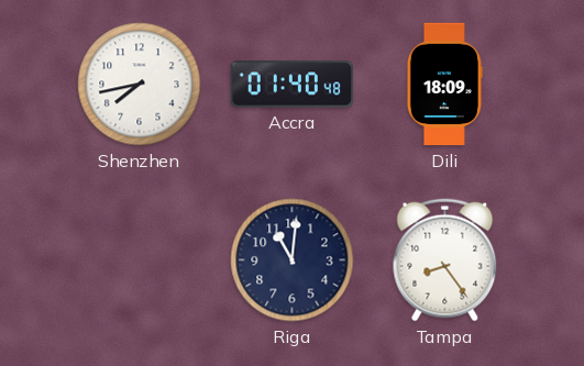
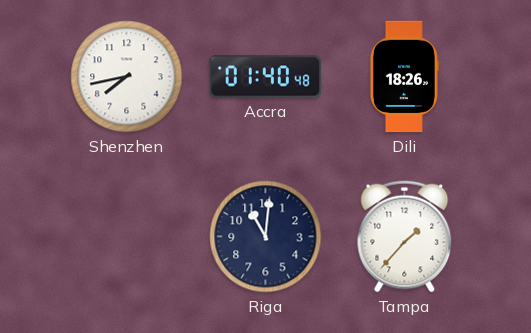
Dili: 18:09 -> 18:26
Tampa: 8:24 -> 1:37
